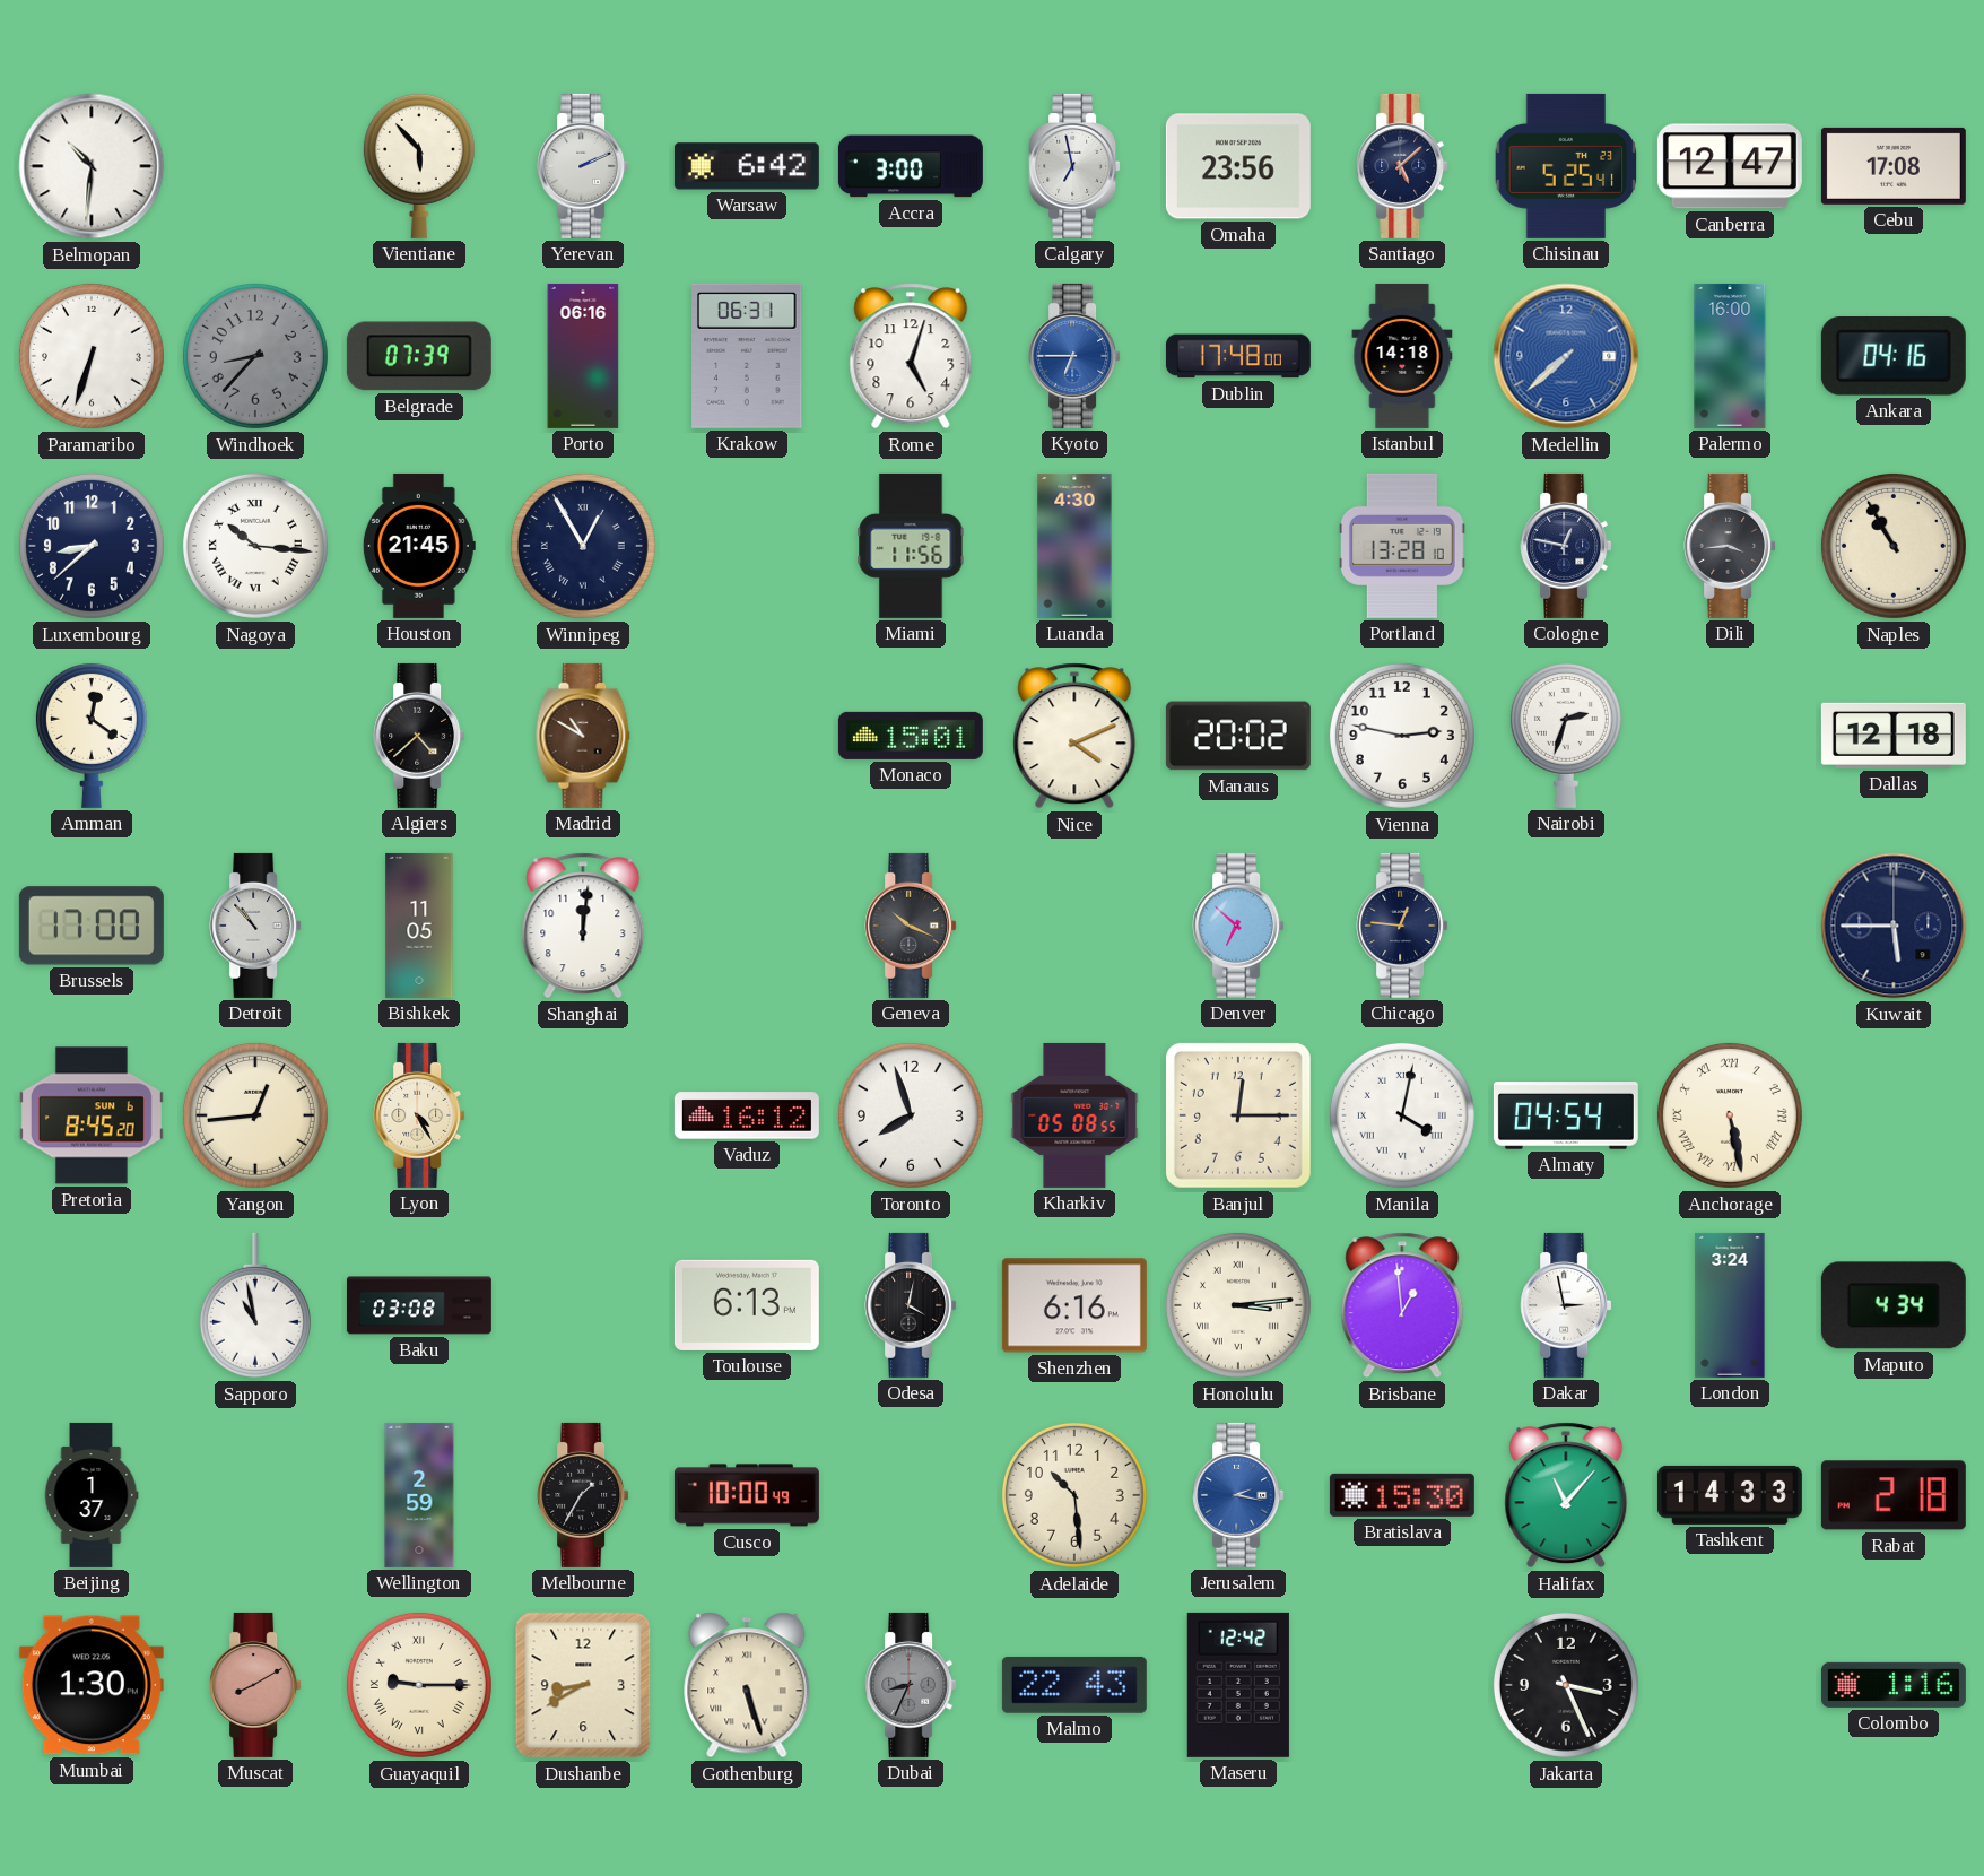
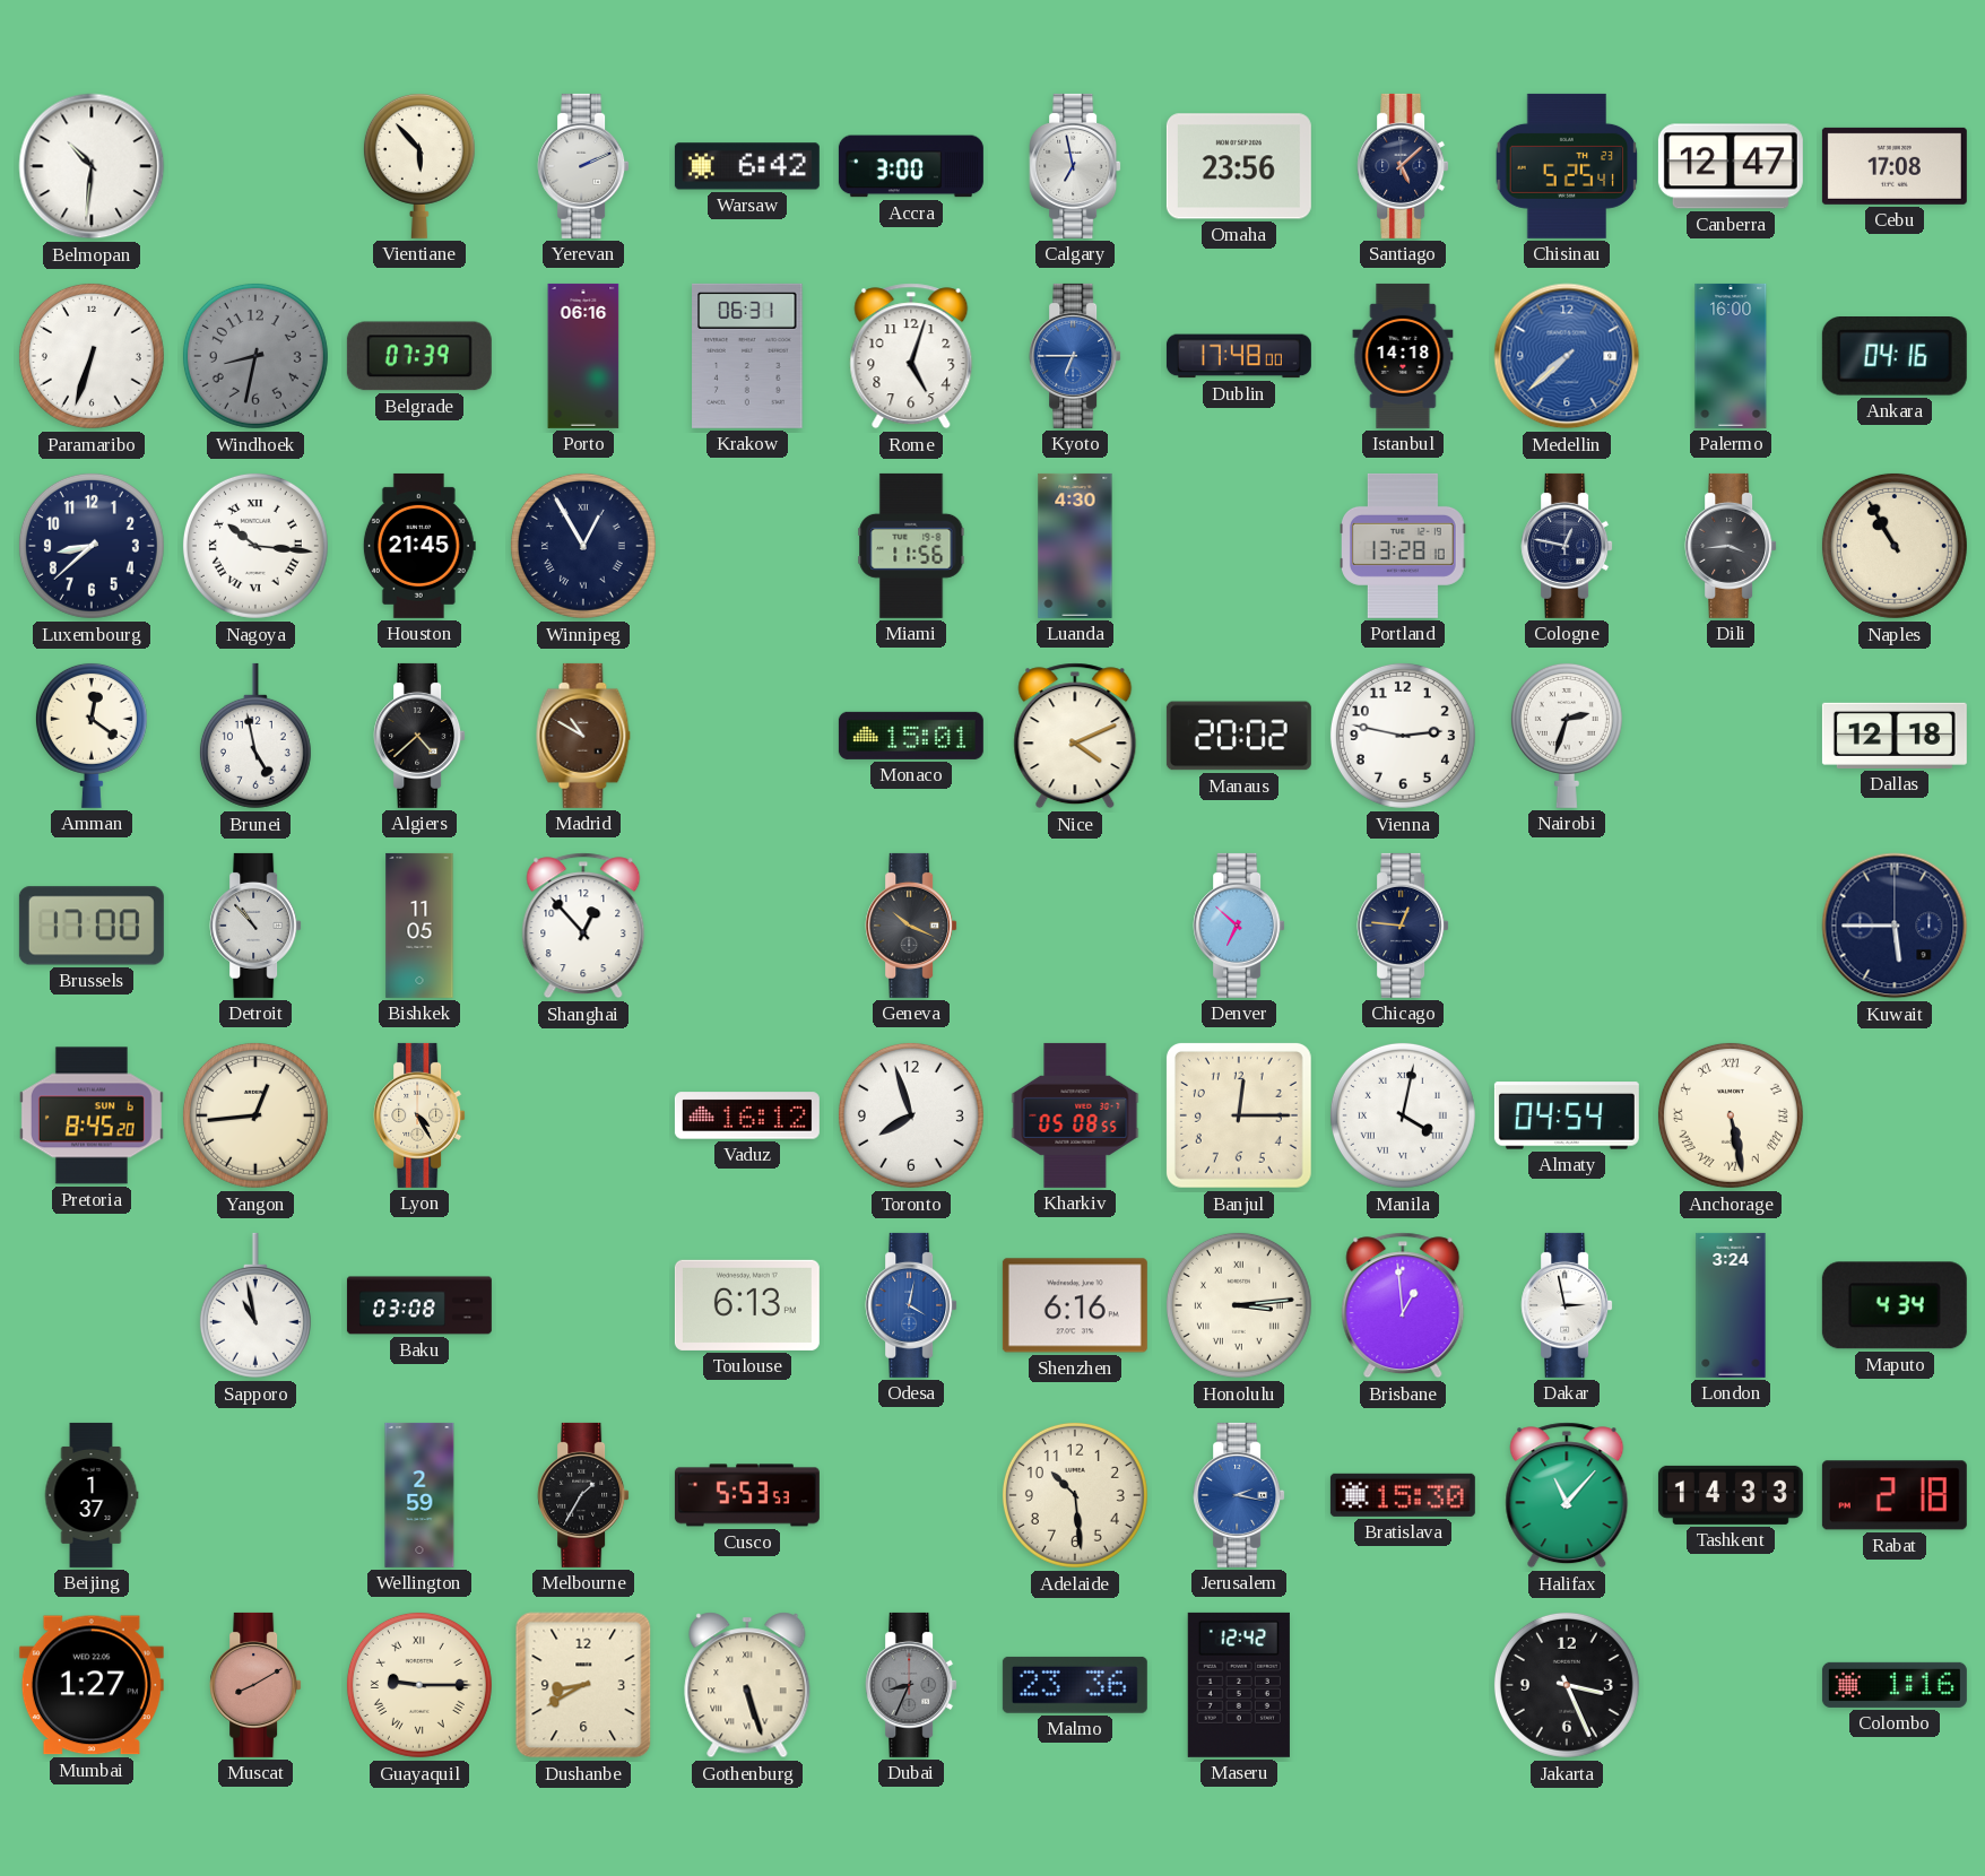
Windhoek: 8:37 -> 8:32
Brunei: none -> 4:58
Shanghai: 12:01 -> 12:53
Odesa dial: black -> blue
Cusco: 10:00 -> 5:53
Mumbai: 1:30 -> 1:27
Malmo: 22:43 -> 23:36
